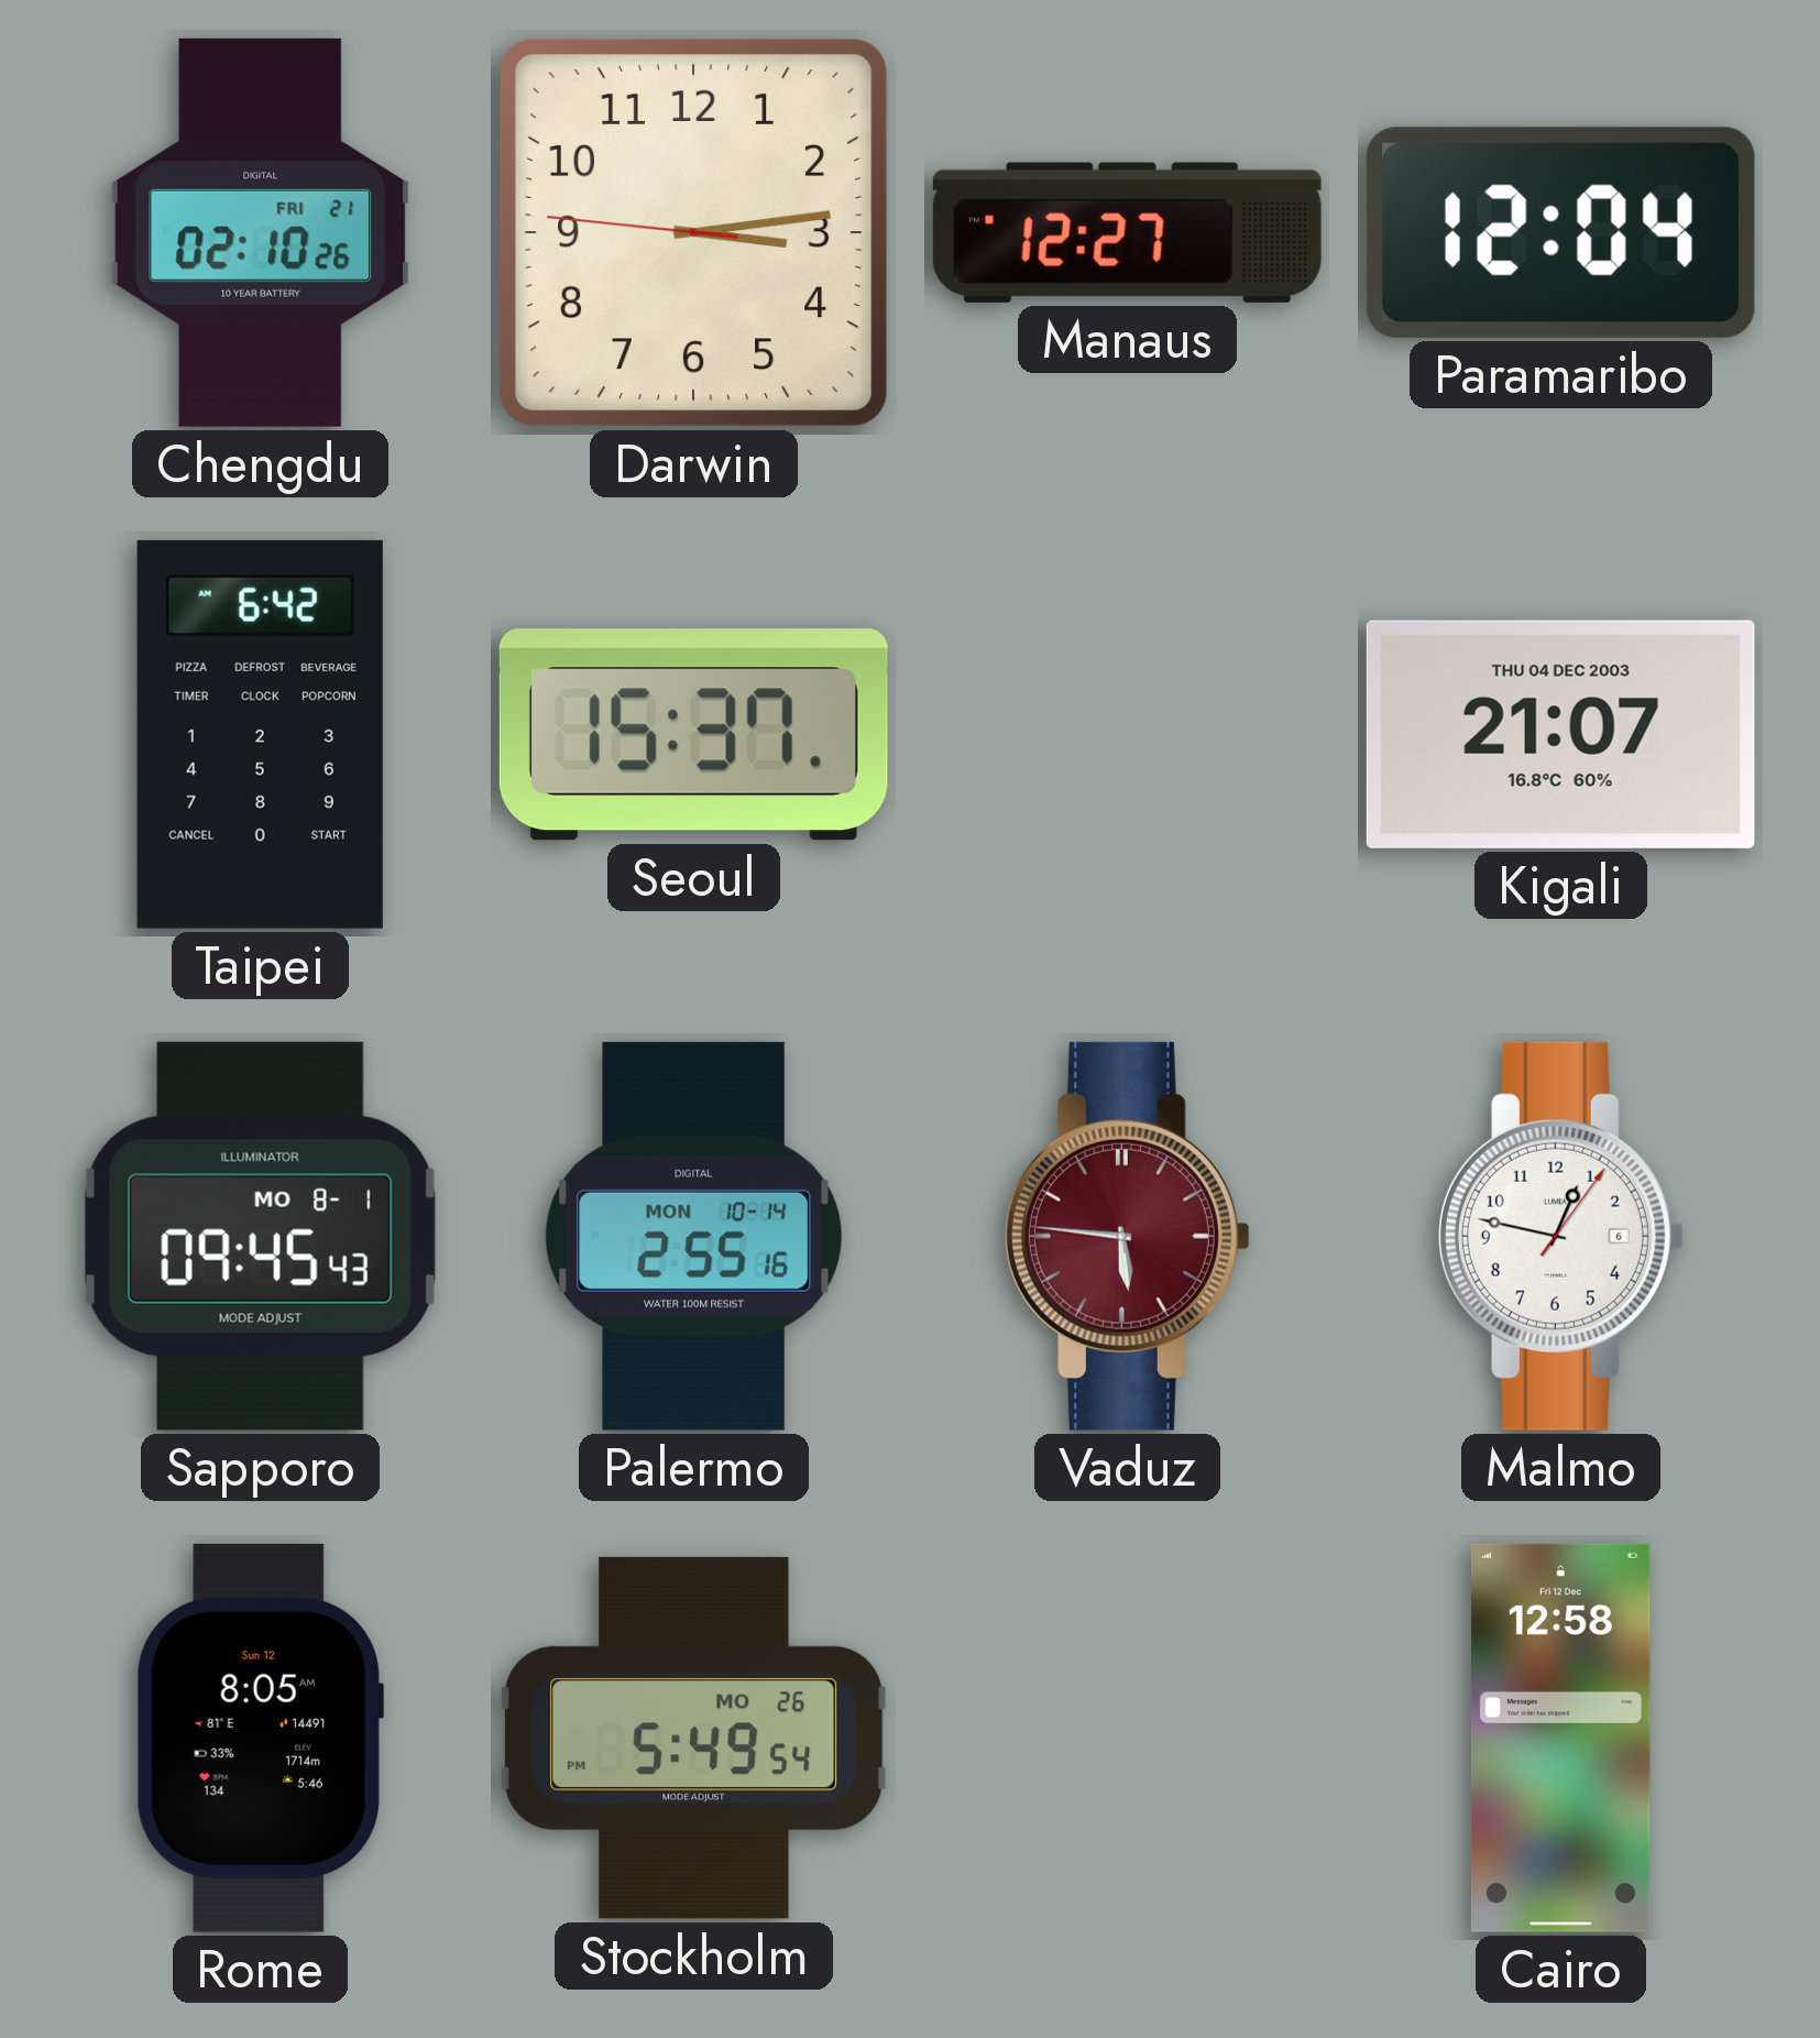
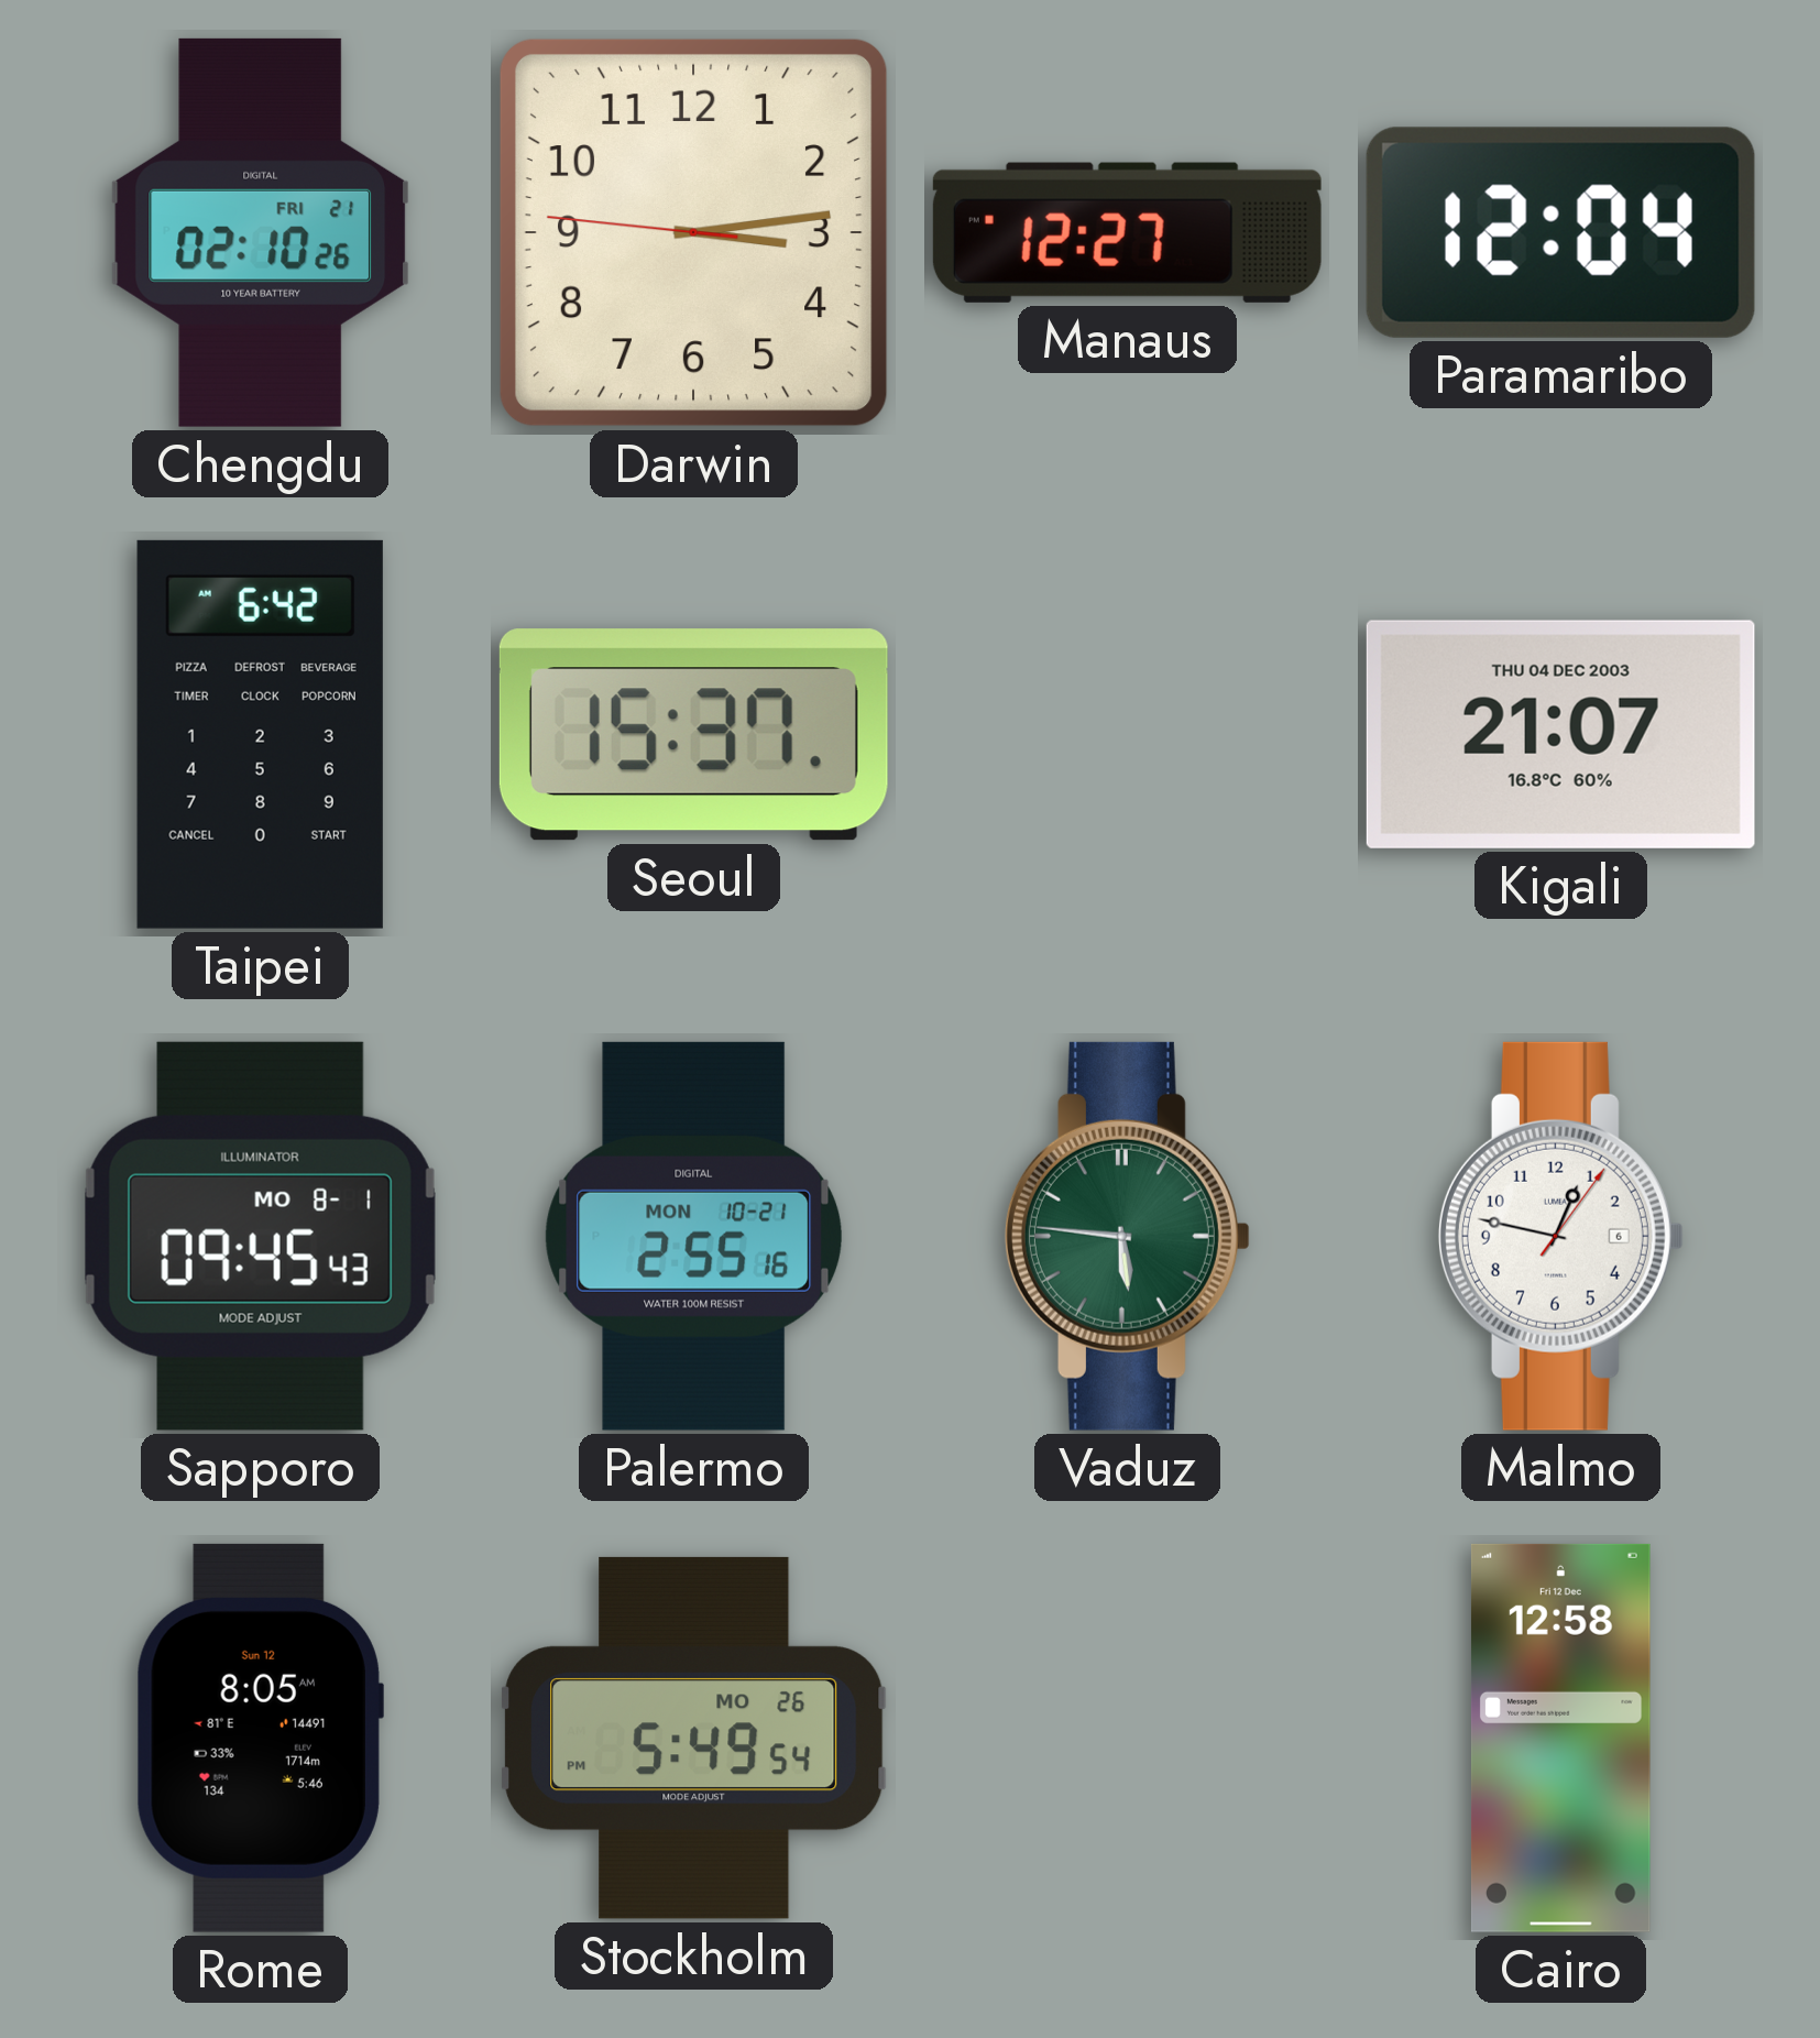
Palermo date: MON 10-14 -> MON 10-21
Vaduz dial: burgundy -> green
